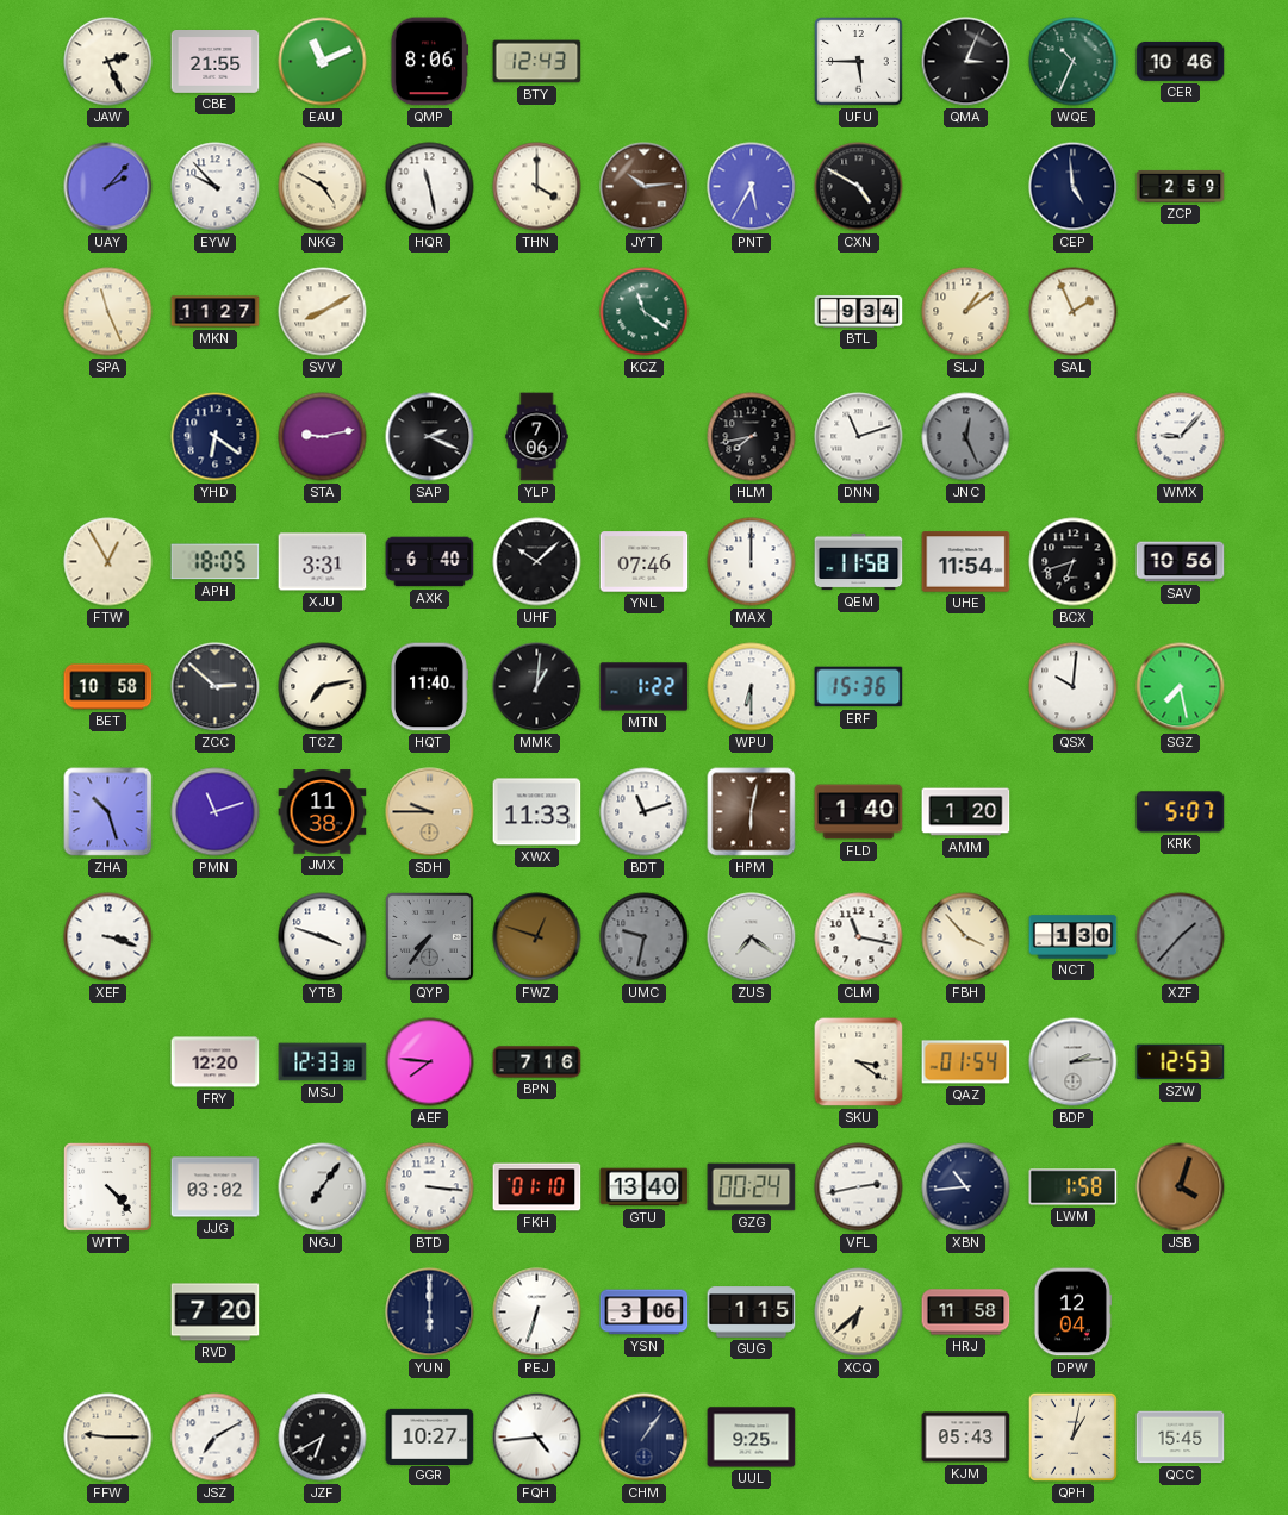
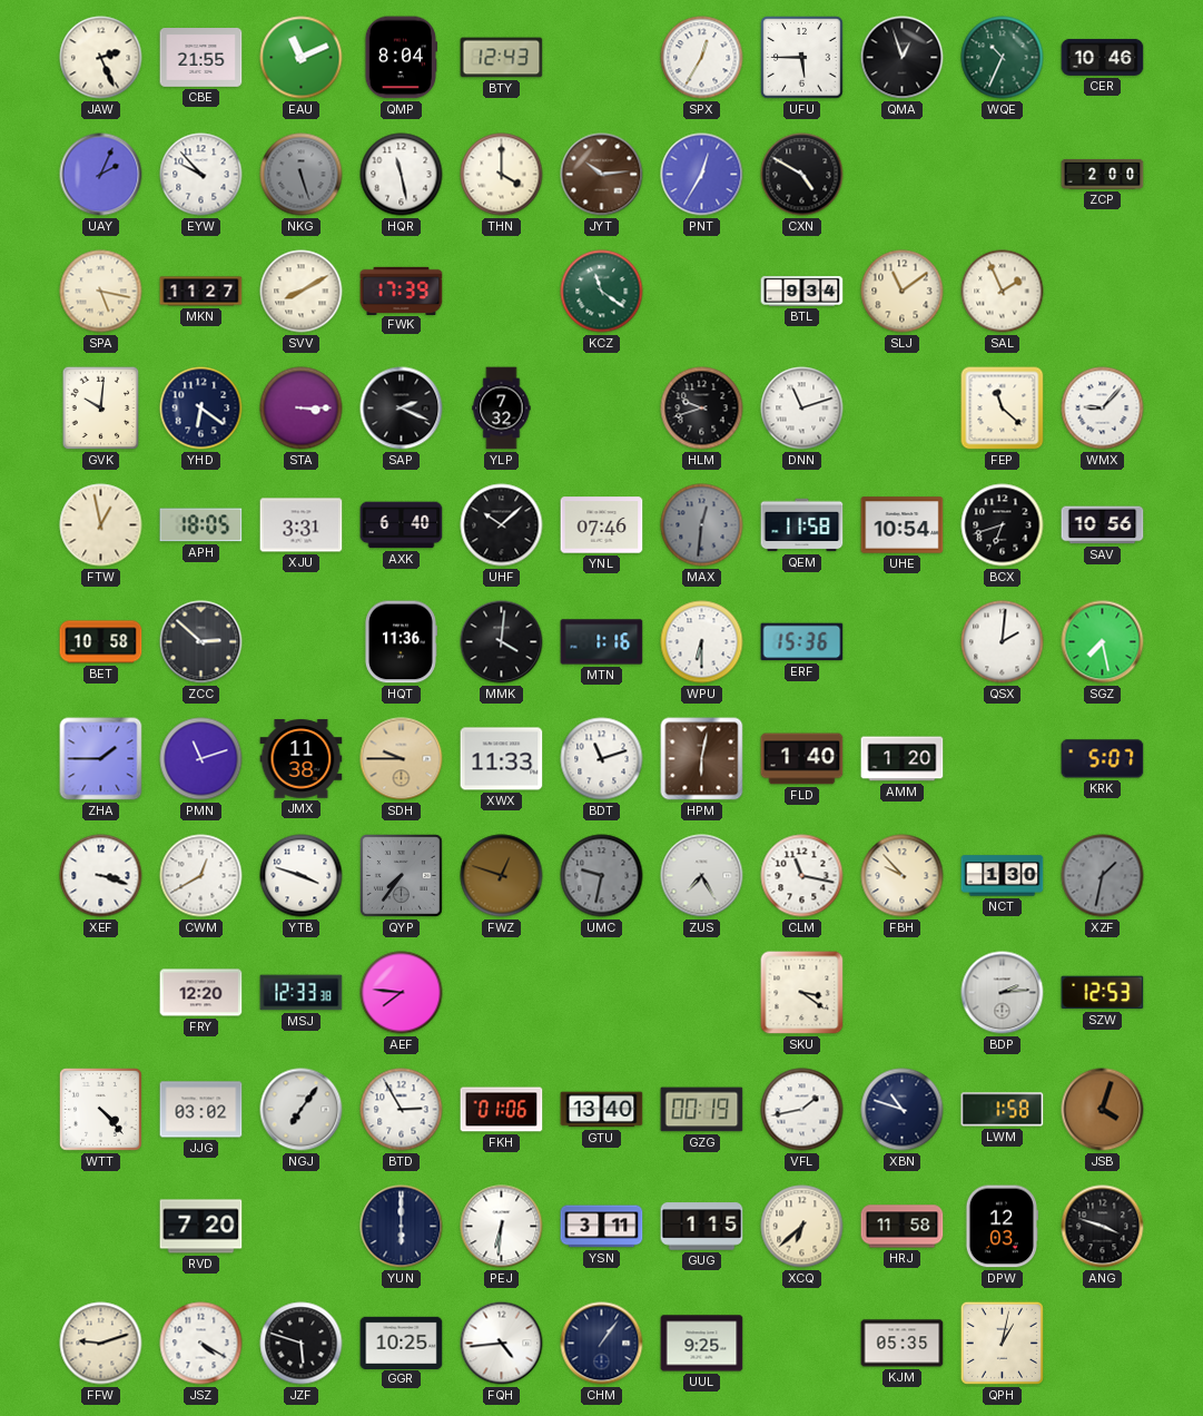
QMP: 8:06 -> 8:04
SPX: none -> 12:35
QMA: 3:04 -> 12:57
UAY: 2:07 -> 2:04
NKG: 4:50 -> 5:27
NKG dial: cream -> grey
PNT: 5:35 -> 12:35
CEP: 4:59 -> none
ZCP: 2:59 -> 2:00
SPA: 11:26 -> 5:17
FWK: none -> 17:39
SLJ: 1:09 -> 11:09
GVK: none -> 10:01
STA: 9:13 -> 3:15
YLP: 7:06 -> 7:32
HLM: 7:43 -> 9:42
JNC: 12:26 -> none
FEP: none -> 11:22
FTW: 12:55 -> 12:58
MAX: 12:00 -> 12:31
MAX dial: white -> grey
UHE: 11:54 -> 10:54
TCZ: 7:13 -> none
HQT: 11:40 -> 11:36
MMK: 1:01 -> 4:01
MTN: 1:22 -> 1:16
QSX: 10:01 -> 2:01
ZHA: 10:27 -> 1:45
CWM: none -> 12:40
ZUS: 7:21 -> 7:25
FBH: 3:53 -> 9:53
XZF: 1:37 -> 1:32
BPN: 7:16 -> none
QAZ: 01:54 -> none
BTD: 3:16 -> 2:55
FKH: 01:10 -> 01:06
GZG: 00:24 -> 00:19
VFL: 2:43 -> 1:43
XBN: 10:44 -> 10:48
PEJ: 6:33 -> 6:31
YSN: 3:06 -> 3:11
DPW: 12:04 -> 12:03
ANG: none -> 3:48
FFW: 9:15 -> 9:12
JSZ: 7:10 -> 4:20
JZF: 6:40 -> 5:48
GGR: 10:27 -> 10:25
KJM: 05:43 -> 05:35
QCC: 15:45 -> none
